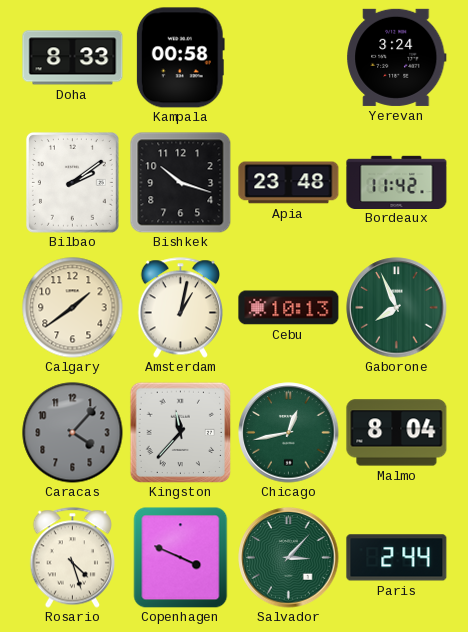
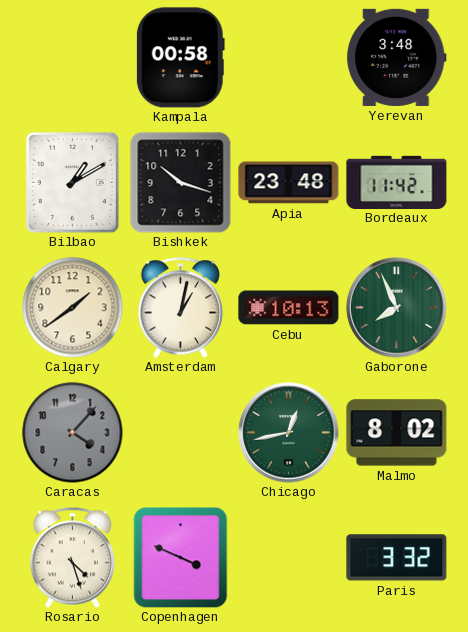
Doha: 8:33 -> none
Yerevan: 3:24 -> 3:48
Bilbao: 2:09 -> 1:10
Kingston: 11:37 -> none
Malmo: 8:04 -> 8:02
Salvador: 3:07 -> none
Paris: 2:44 -> 3:32
